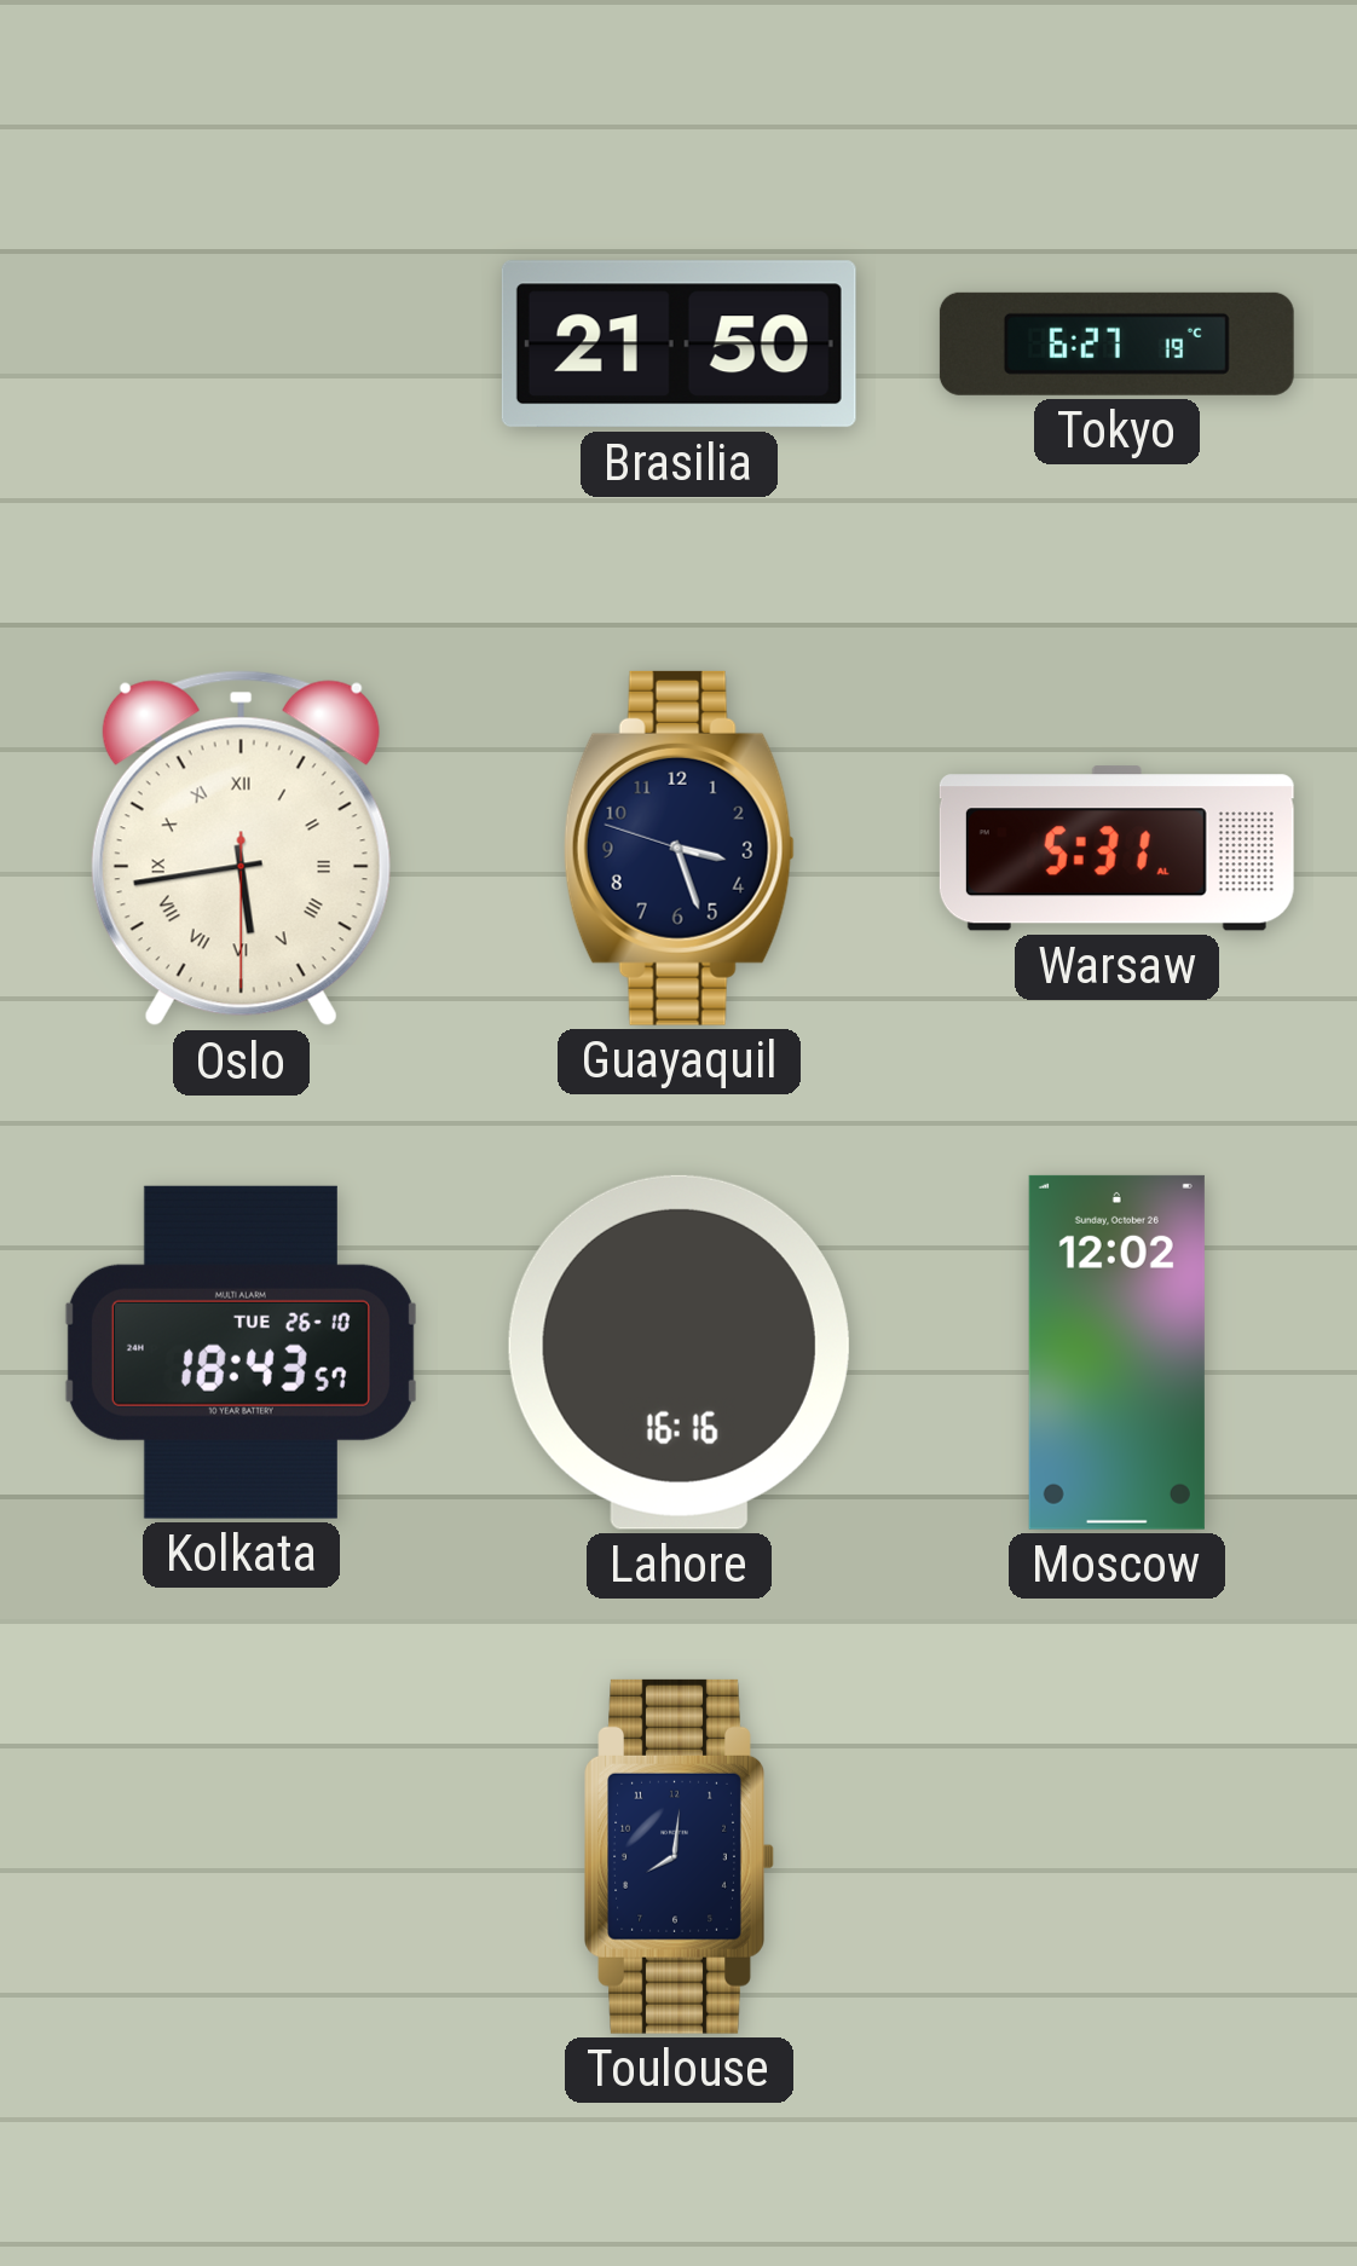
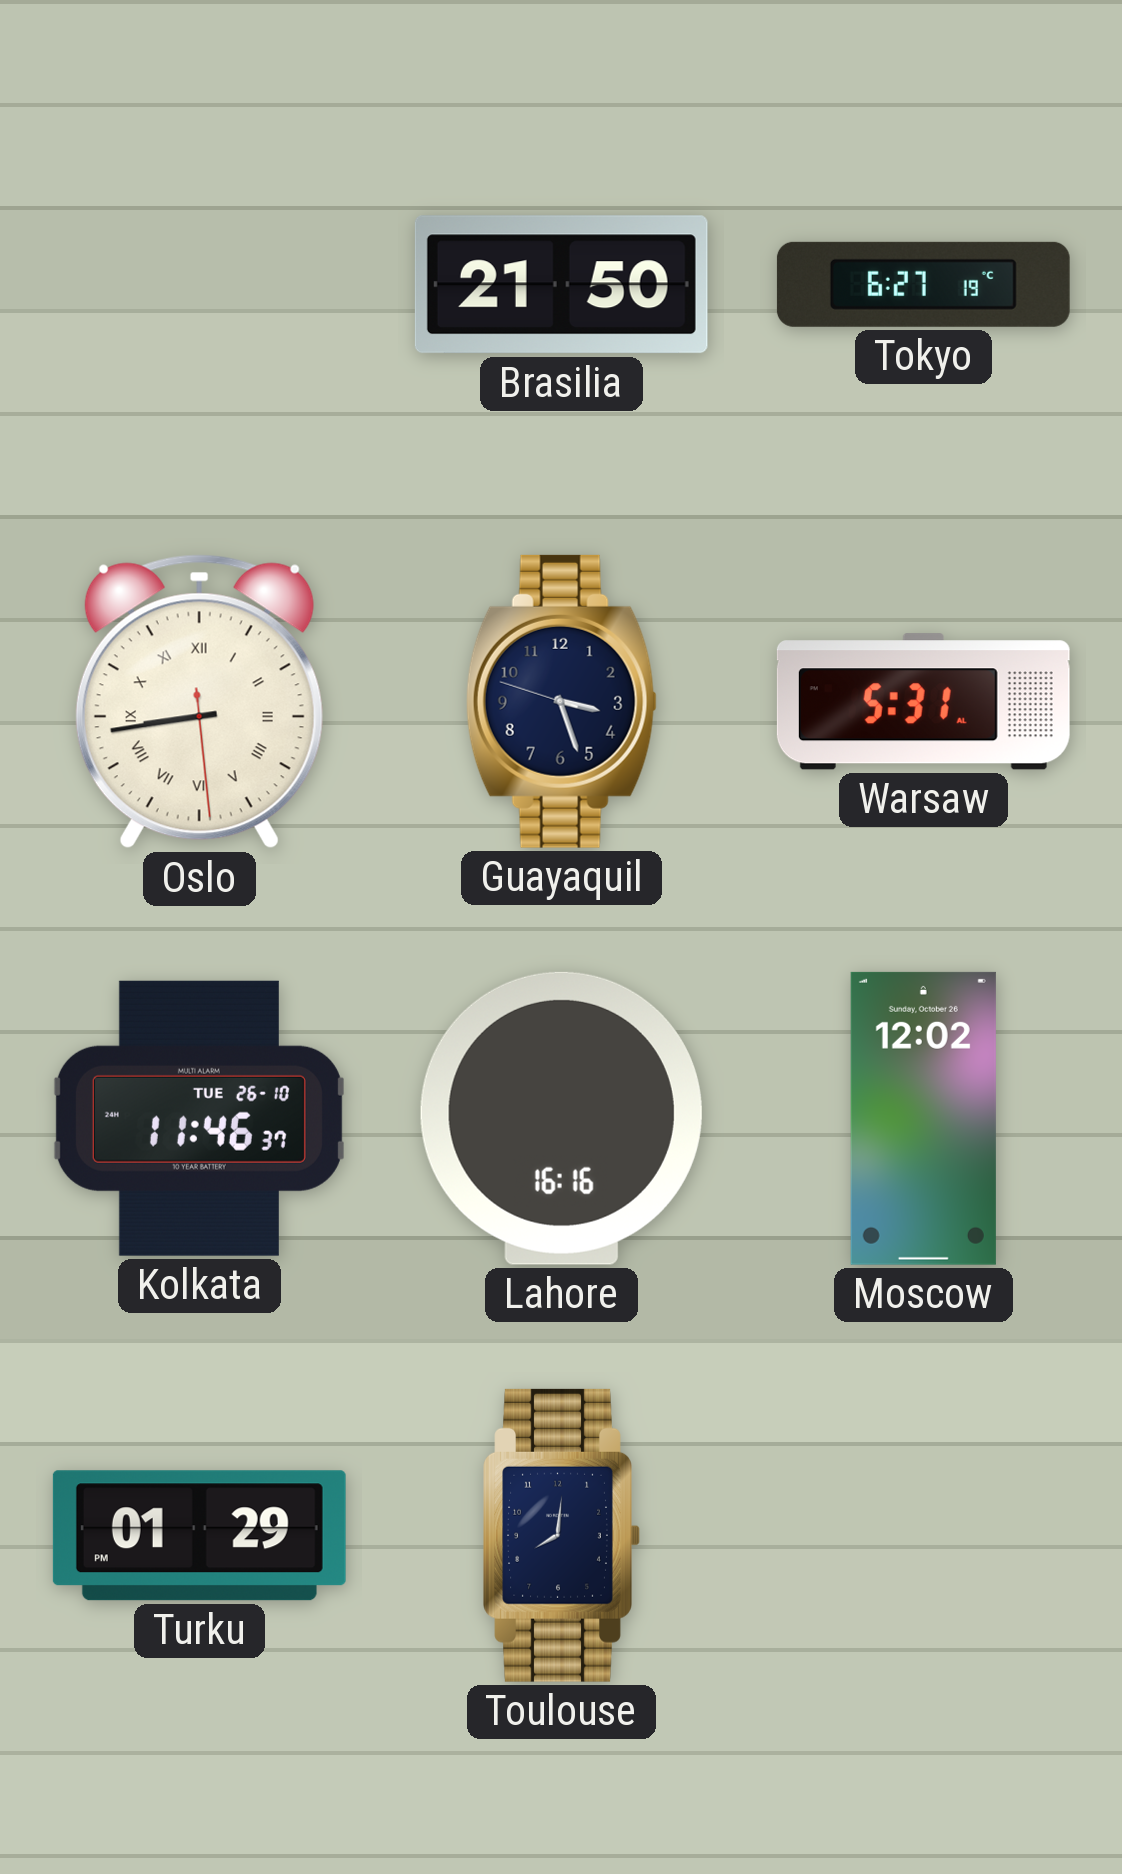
Oslo: 5:43 -> 8:43
Kolkata: 18:43 -> 11:46
Turku: none -> 01:29
